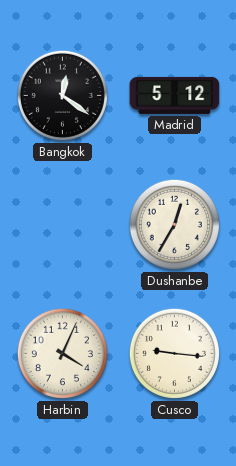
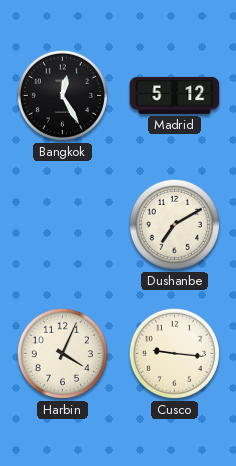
Bangkok: 12:21 -> 12:25
Dushanbe: 12:35 -> 7:10
